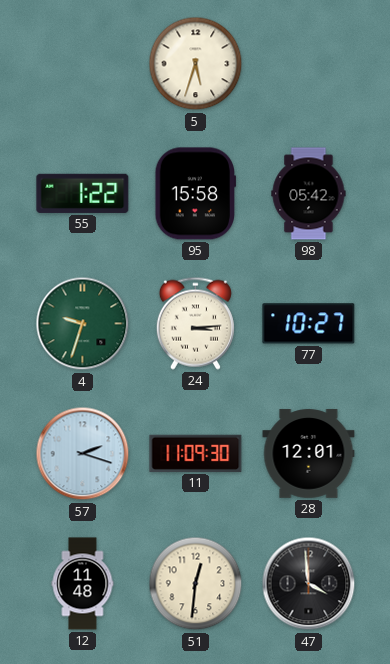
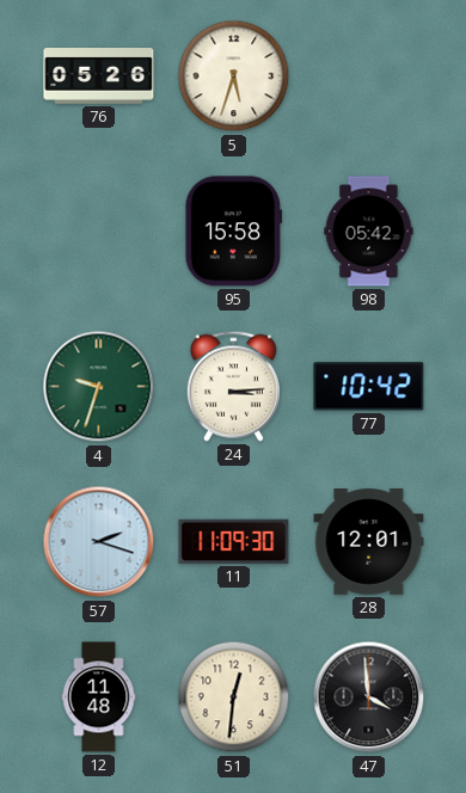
76: none -> 05:26
55: 1:22 -> none
77: 10:27 -> 10:42
